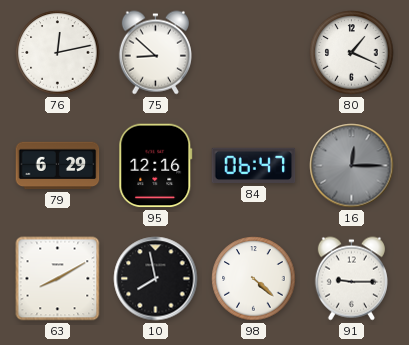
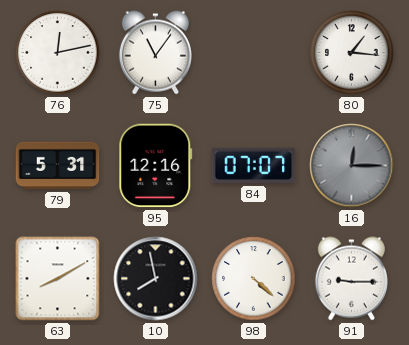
75: 8:52 -> 11:06
80: 1:19 -> 1:16
79: 6:29 -> 5:31
84: 06:47 -> 07:07
